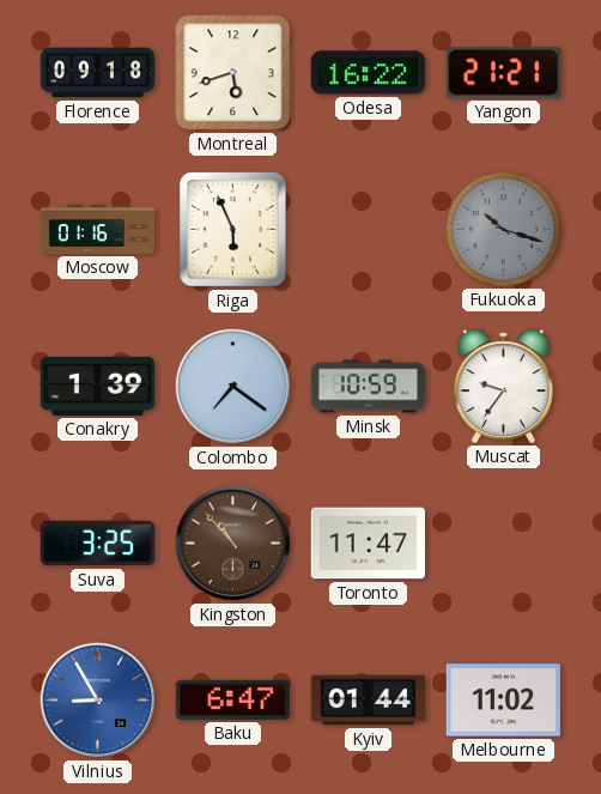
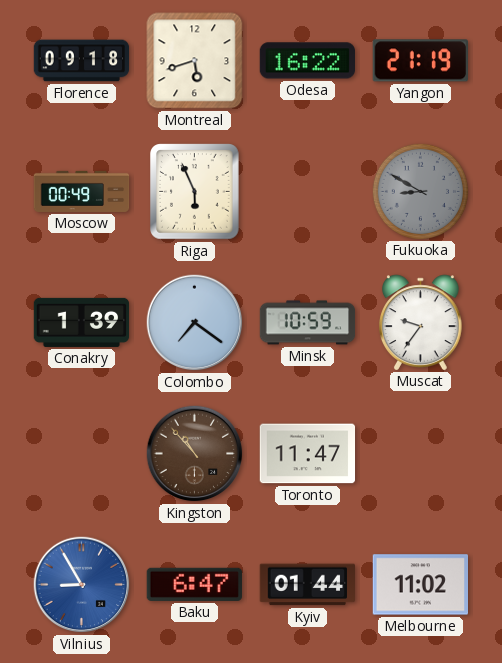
Yangon: 21:21 -> 21:19
Moscow: 01:16 -> 00:49
Fukuoka: 10:18 -> 8:50
Suva: 3:25 -> none
